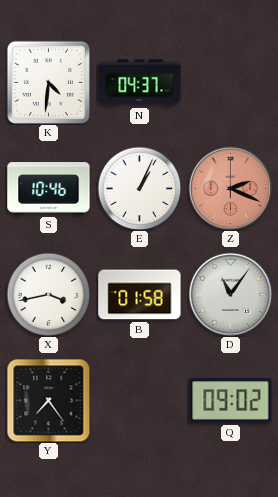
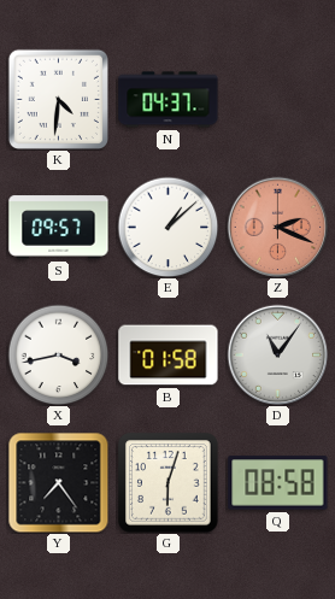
S: 10:46 -> 09:57
E: 1:04 -> 1:08
G: none -> 6:03
Q: 09:02 -> 08:58
